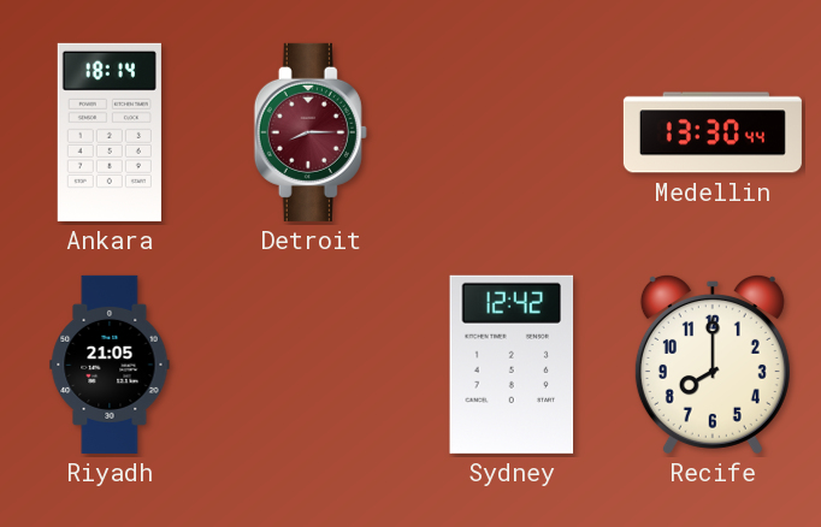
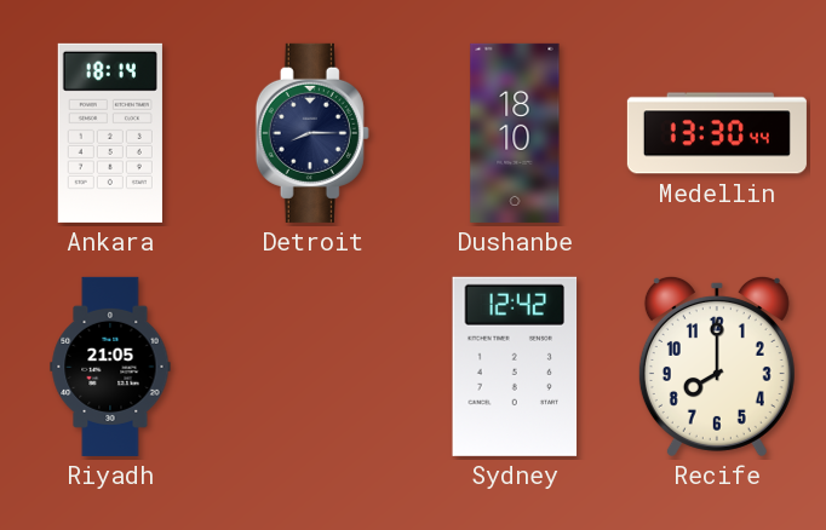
Detroit dial: burgundy -> navy
Dushanbe: none -> 18:10
